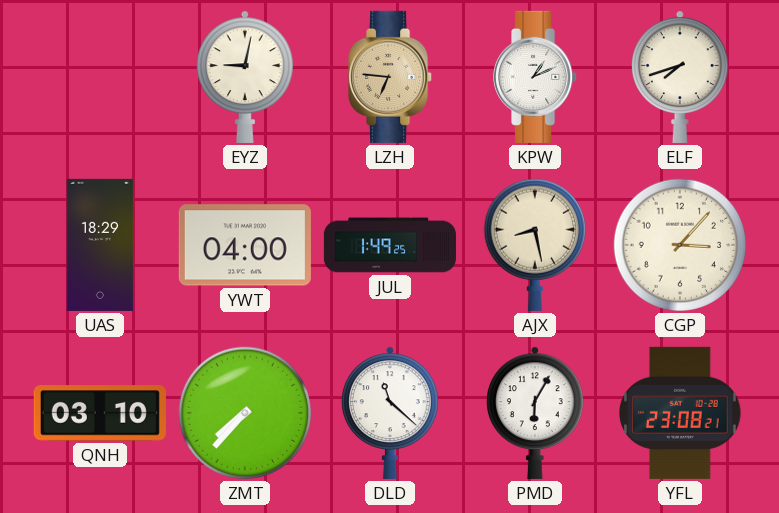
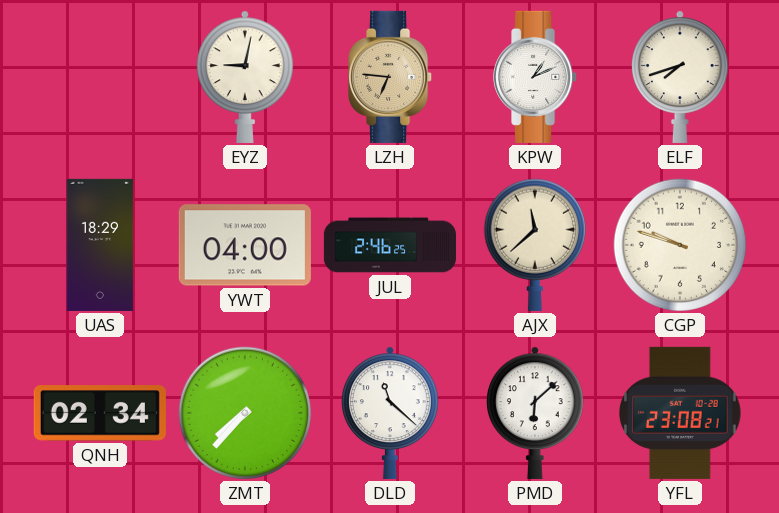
JUL: 1:49 -> 2:46
AJX: 8:28 -> 11:38
CGP: 3:07 -> 9:48
QNH: 03:10 -> 02:34
PMD: 6:05 -> 6:08
